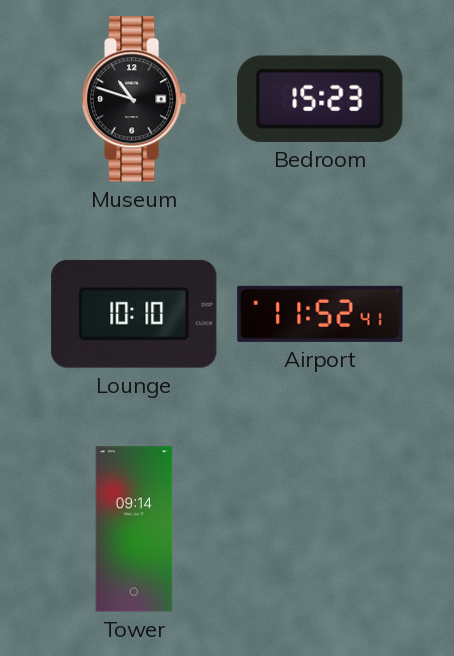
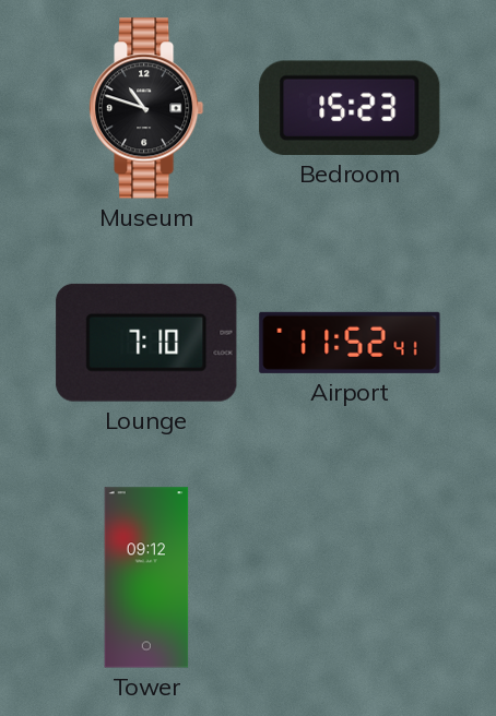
Lounge: 10:10 -> 7:10
Tower: 09:14 -> 09:12
